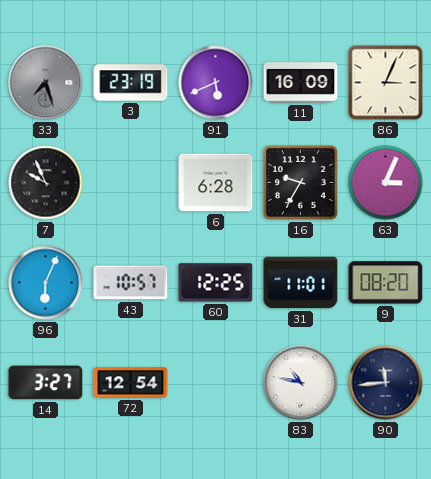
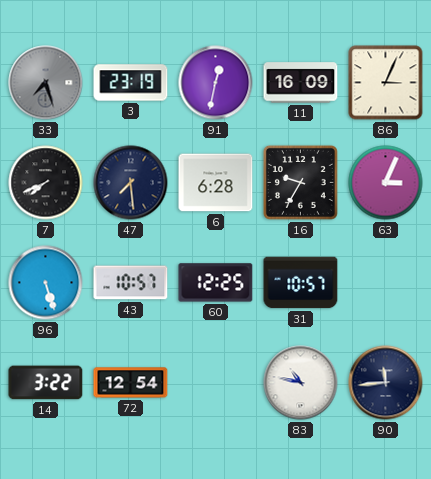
91: 5:41 -> 12:32
7: 9:56 -> 7:41
47: none -> 7:29
96: 6:04 -> 5:27
31: 11:01 -> 10:57
9: 08:20 -> none
14: 3:27 -> 3:22
